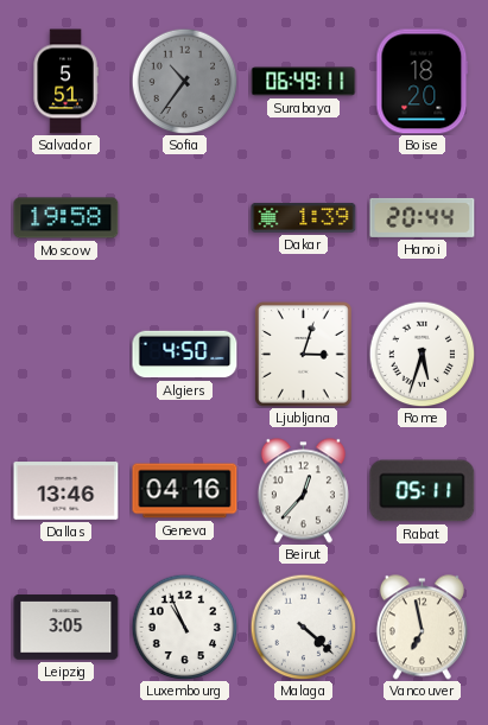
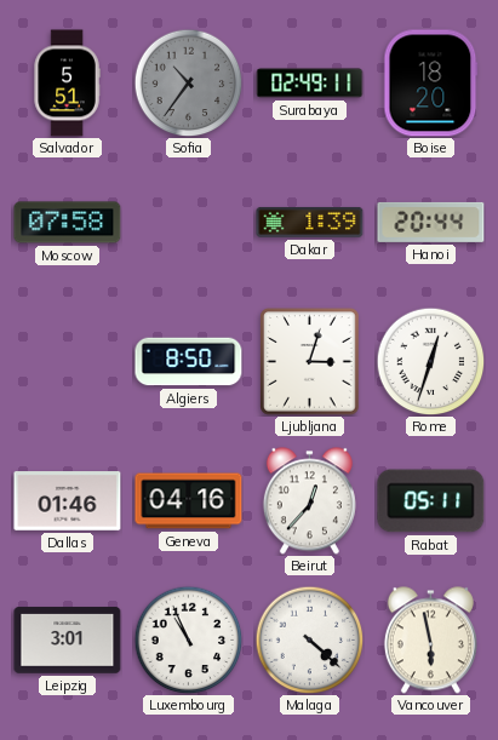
Surabaya: 06:49 -> 02:49
Moscow: 19:58 -> 07:58
Algiers: 4:50 -> 8:50
Rome: 5:33 -> 12:33
Dallas: 13:46 -> 01:46
Leipzig: 3:05 -> 3:01
Vancouver: 6:58 -> 5:58
